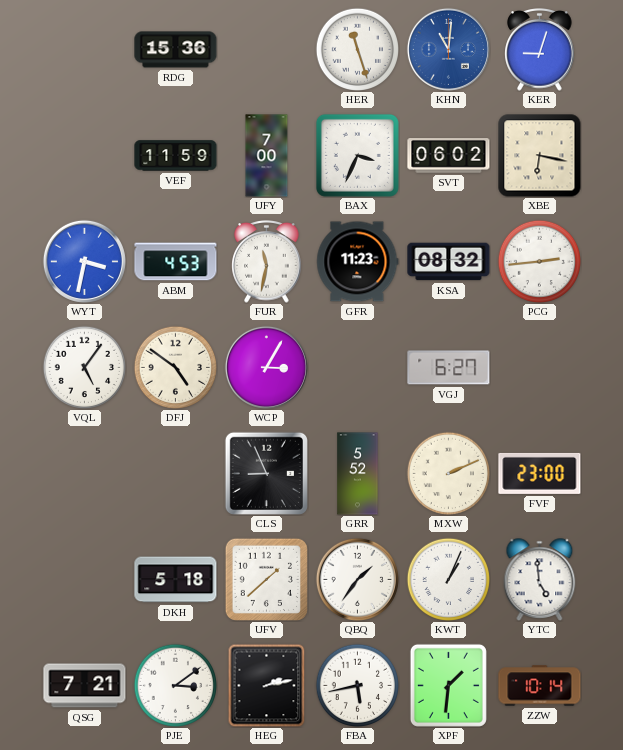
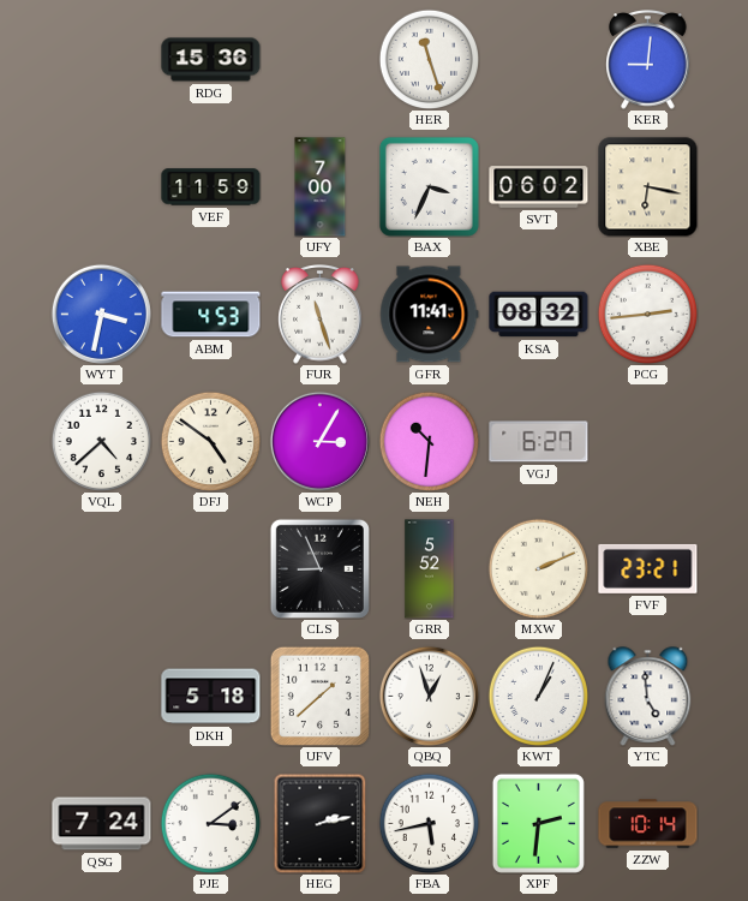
KHN: 11:01 -> none
KER: 9:03 -> 9:01
FUR: 11:32 -> 11:27
GFR: 11:23 -> 11:41
VQL: 5:06 -> 4:38
NEH: none -> 10:31
FVF: 23:00 -> 23:21
QBQ: 1:36 -> 12:57
QSG: 7:21 -> 7:24
XPF: 1:31 -> 2:31
